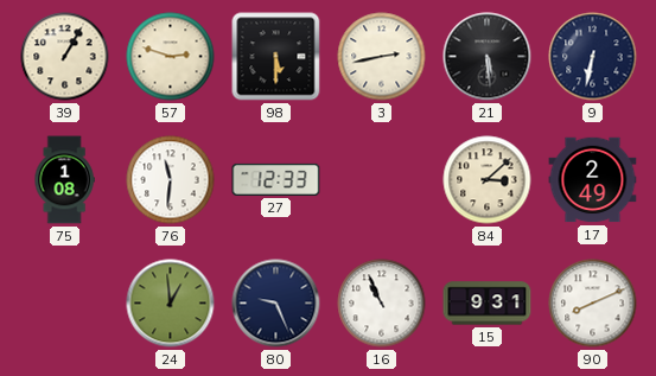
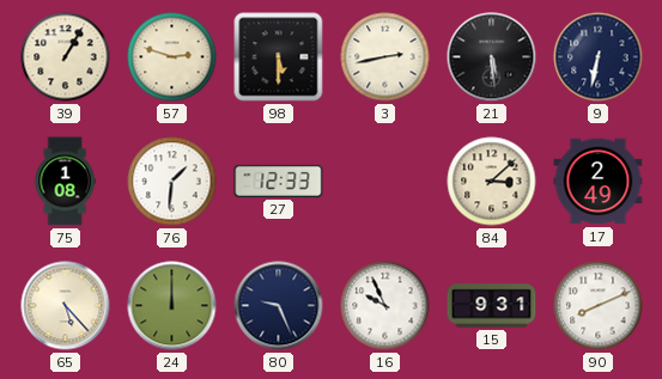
76: 11:31 -> 1:31
65: none -> 5:23
24: 12:59 -> 12:00
16: 10:56 -> 9:56
